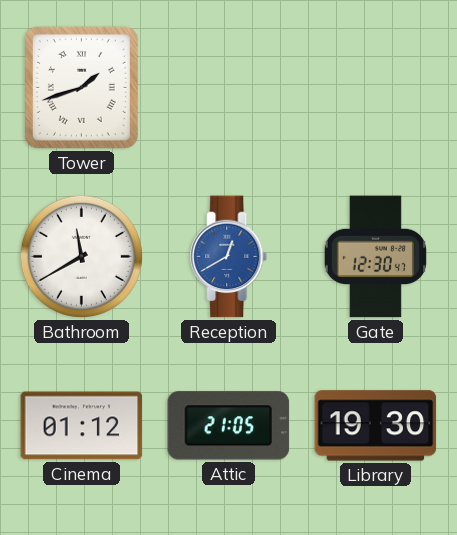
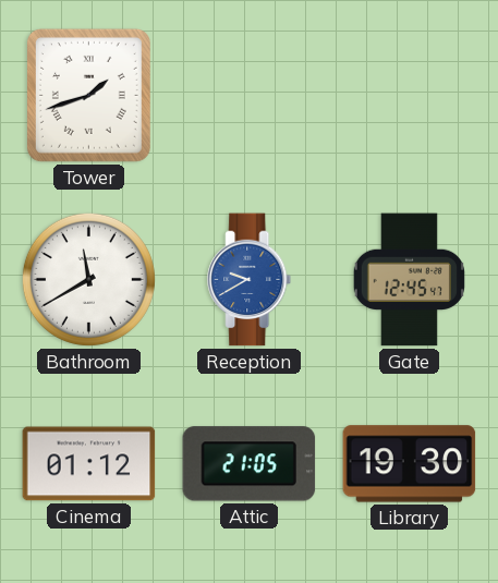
Reception: 12:40 -> 9:40
Gate: 12:30 -> 12:45
